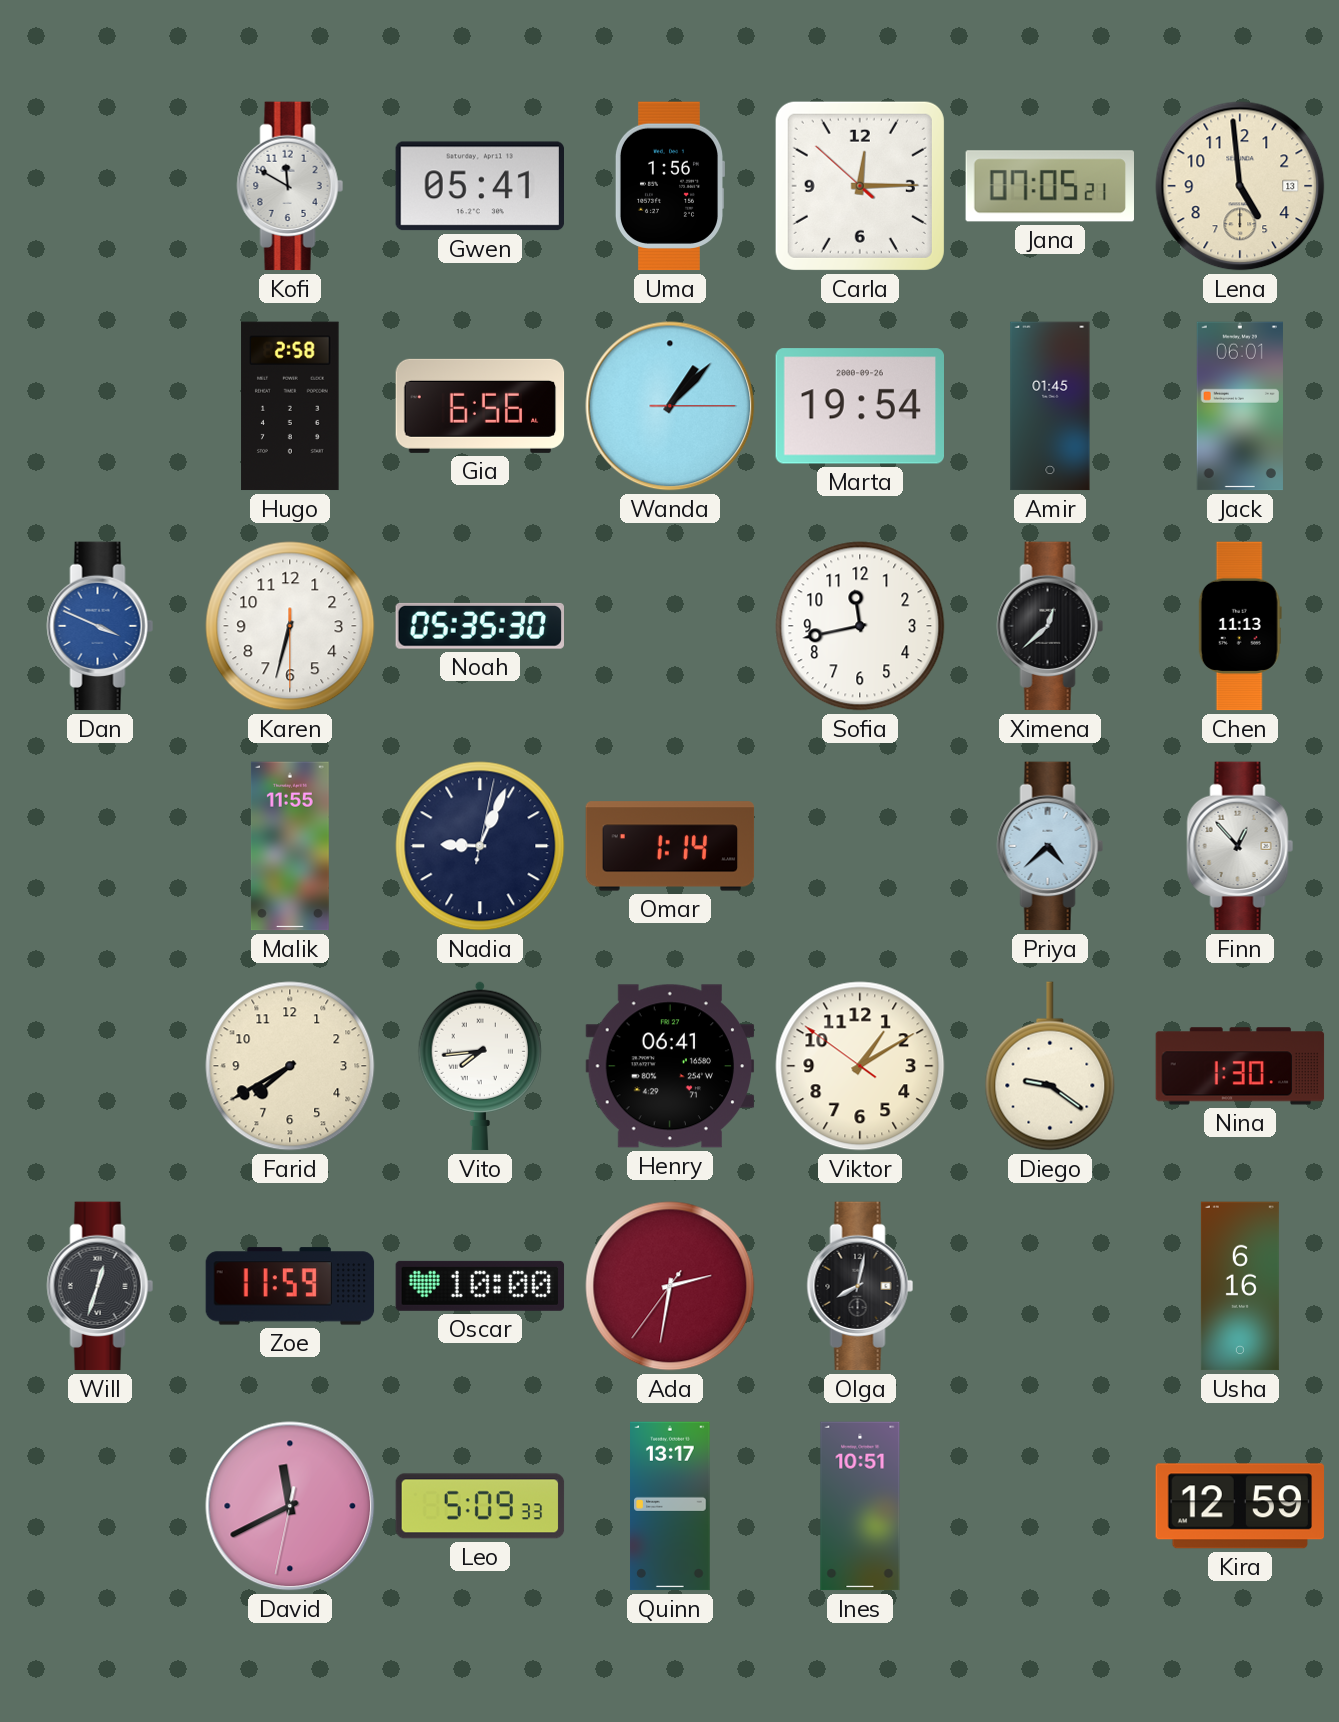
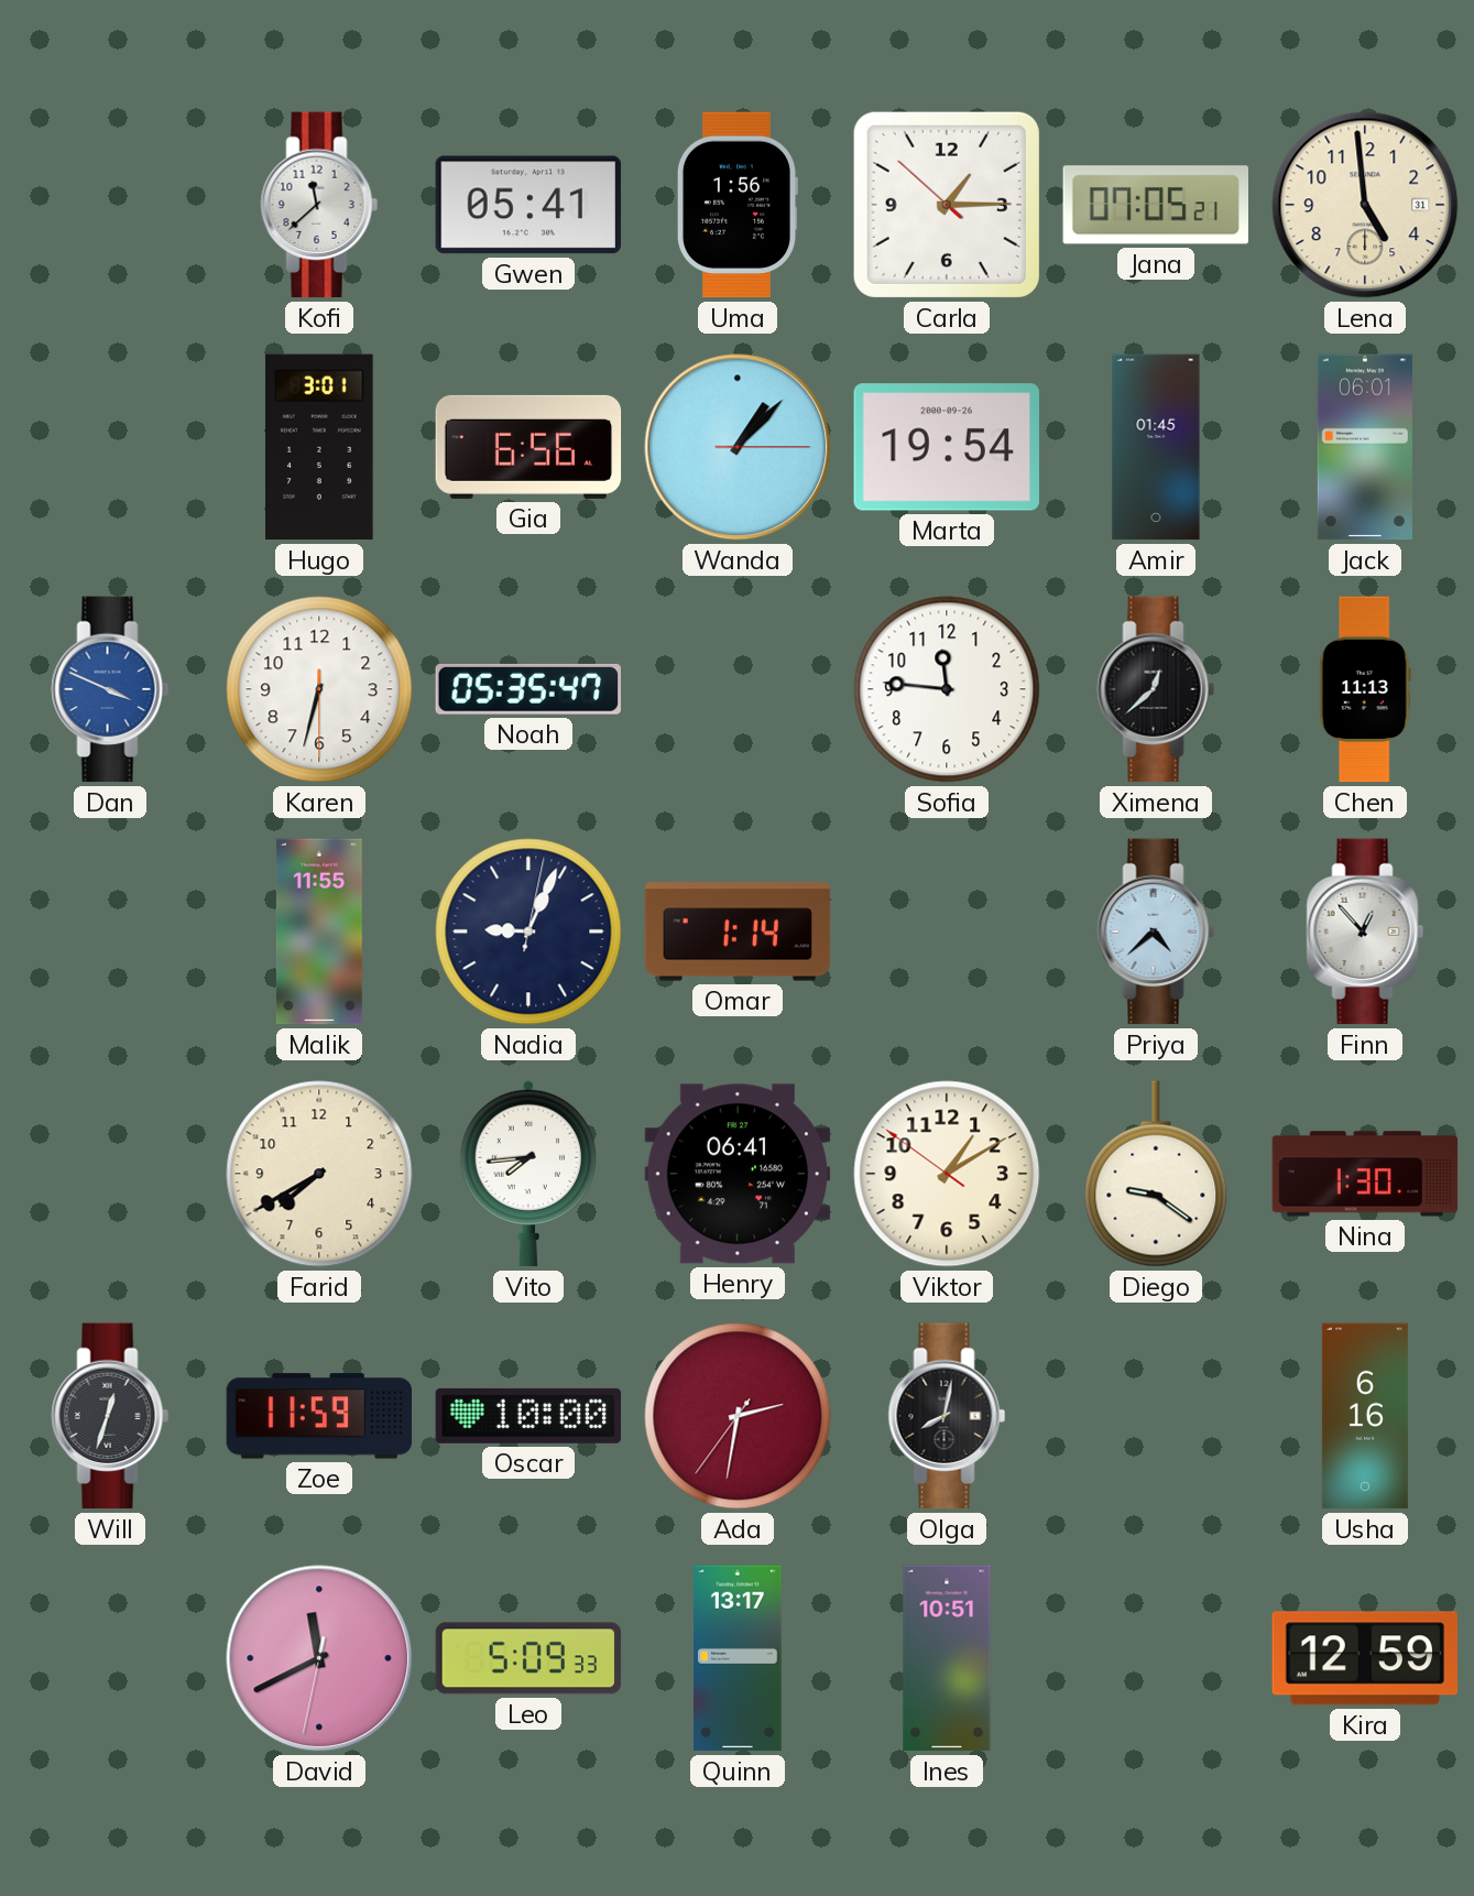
Kofi: 11:50 -> 11:38
Carla: 12:14 -> 1:14
Lena date: 13 -> 31
Hugo: 2:58 -> 3:01
Noah: 05:35:30 -> 05:35:47
Sofia: 11:43 -> 11:46
